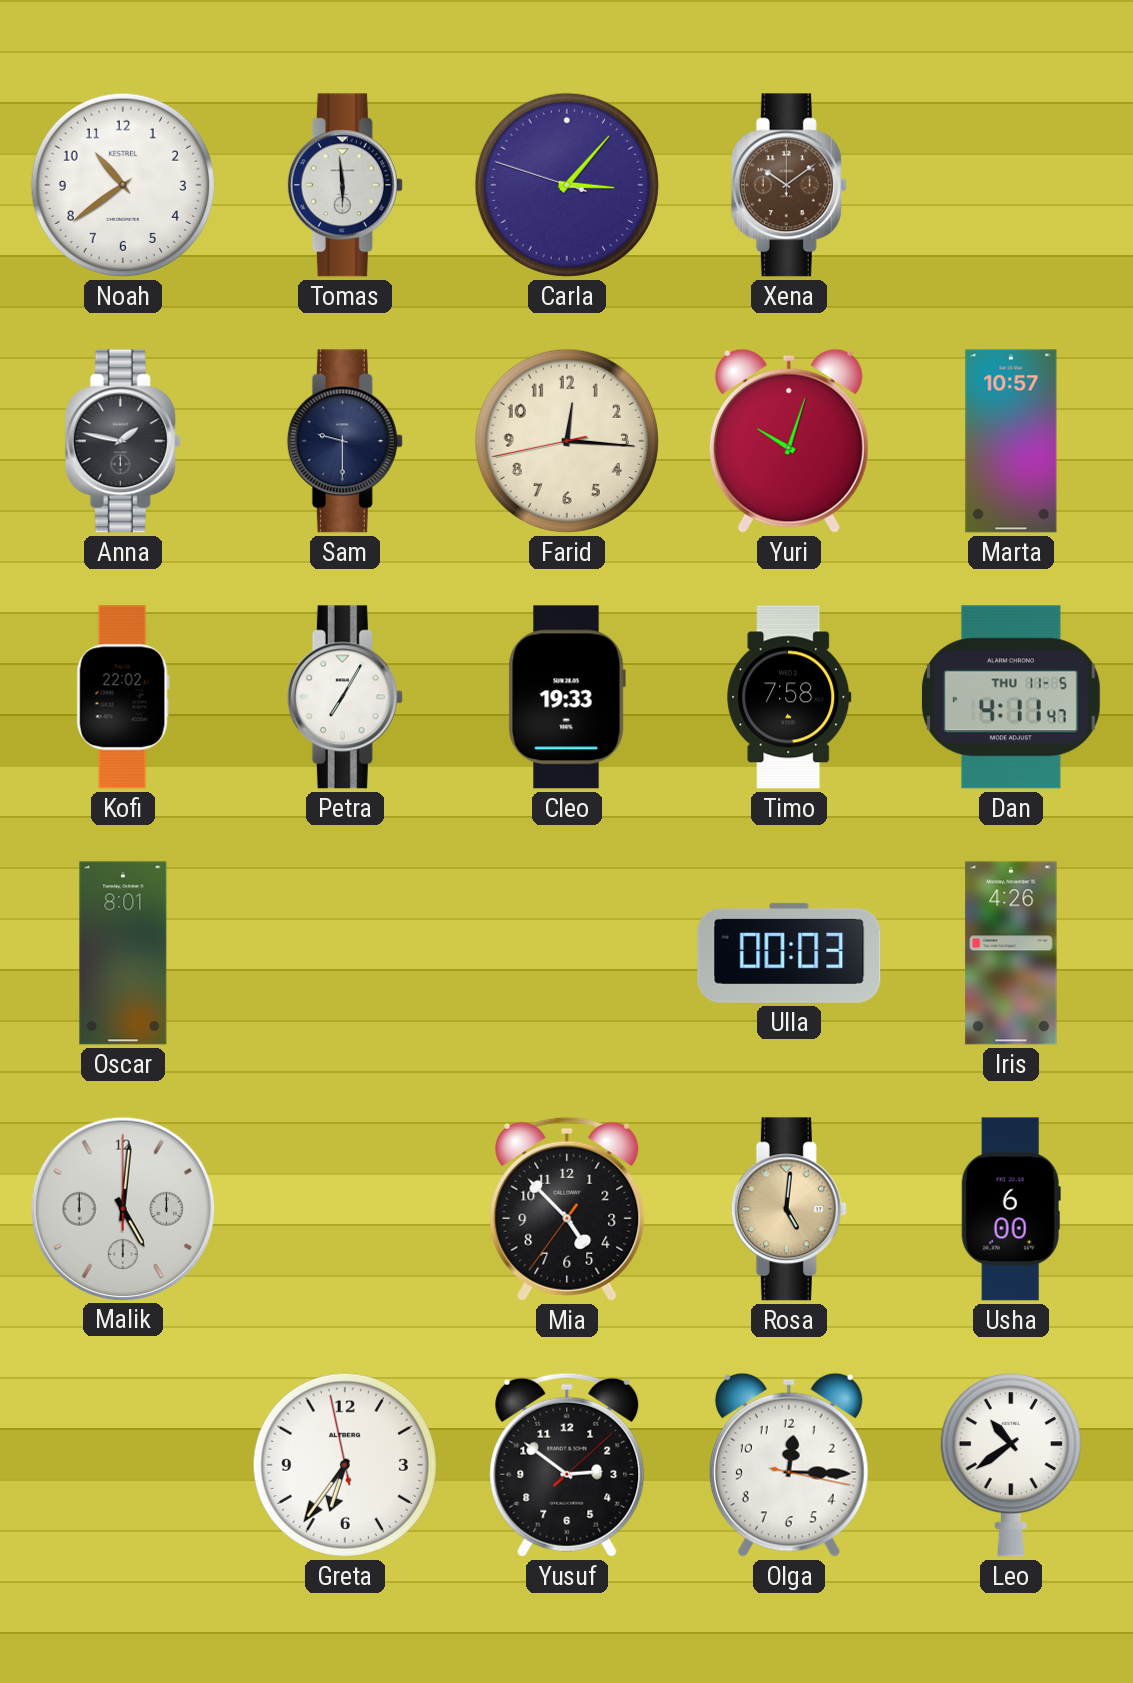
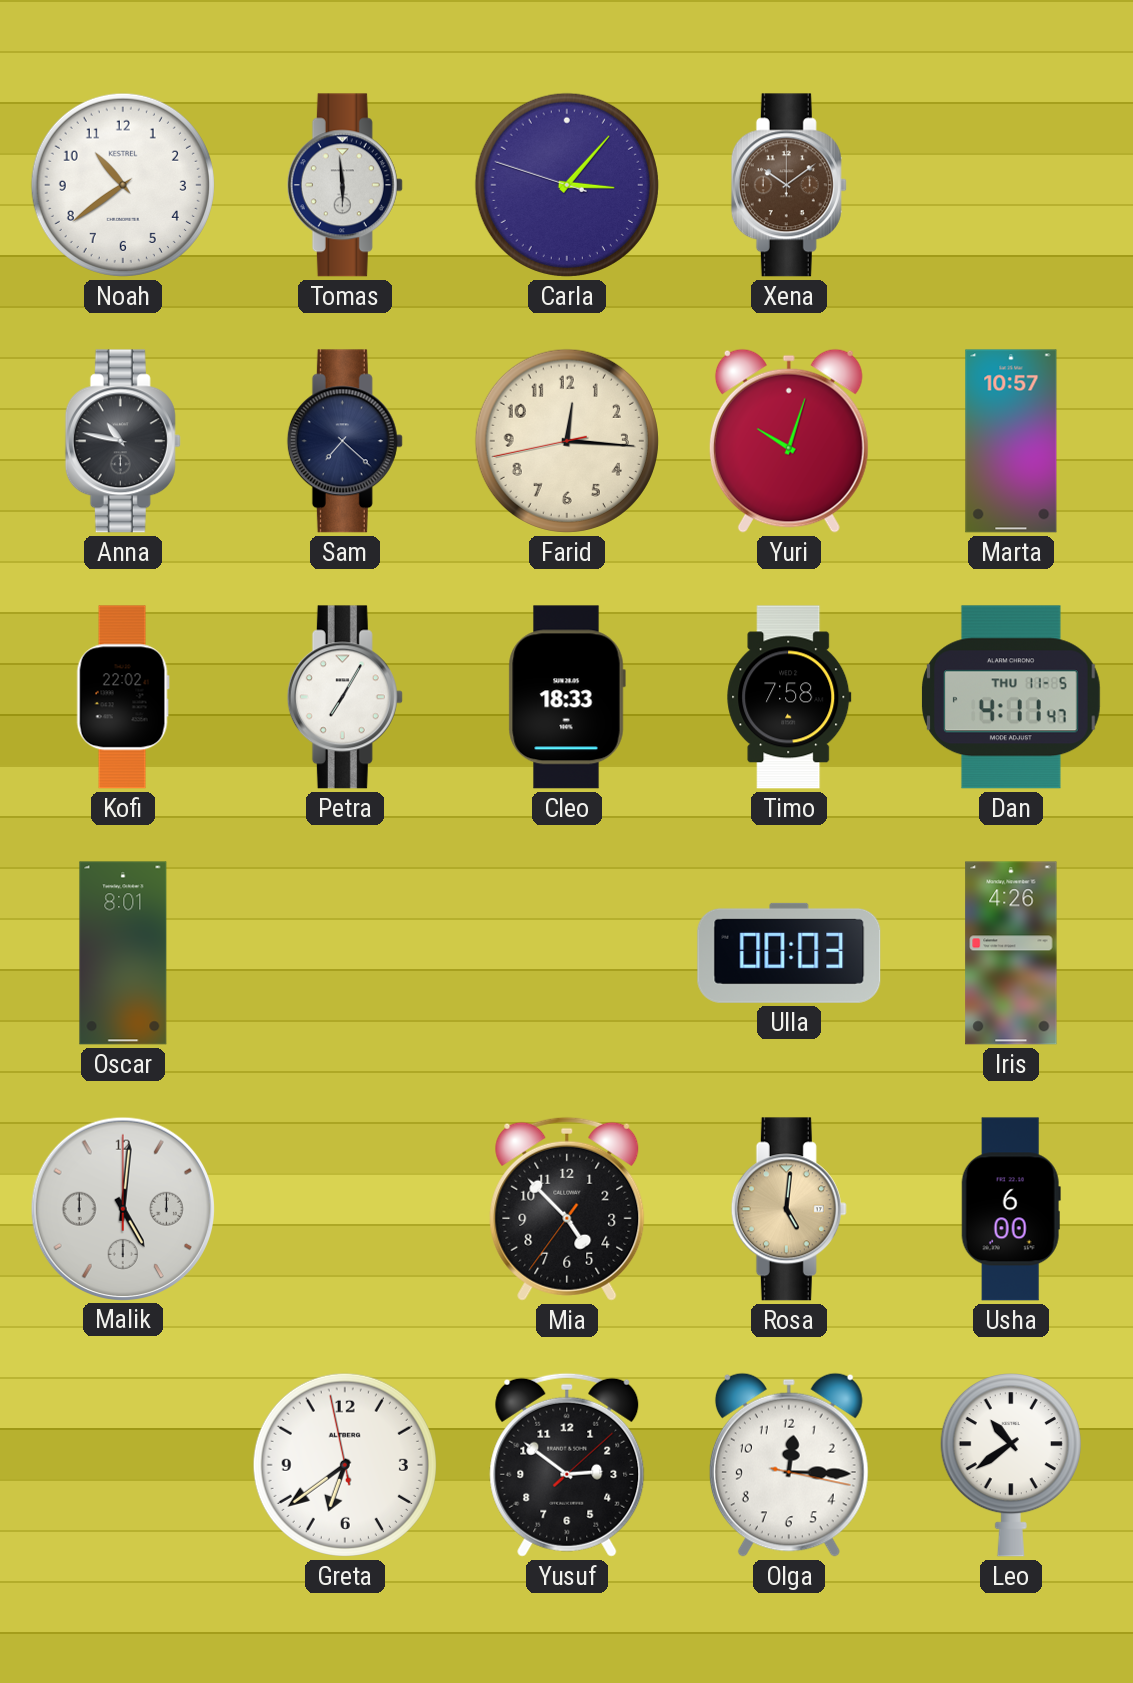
Anna: 1:47 -> 10:47
Sam: 9:30 -> 7:22
Cleo: 19:33 -> 18:33
Greta: 6:35 -> 6:38
